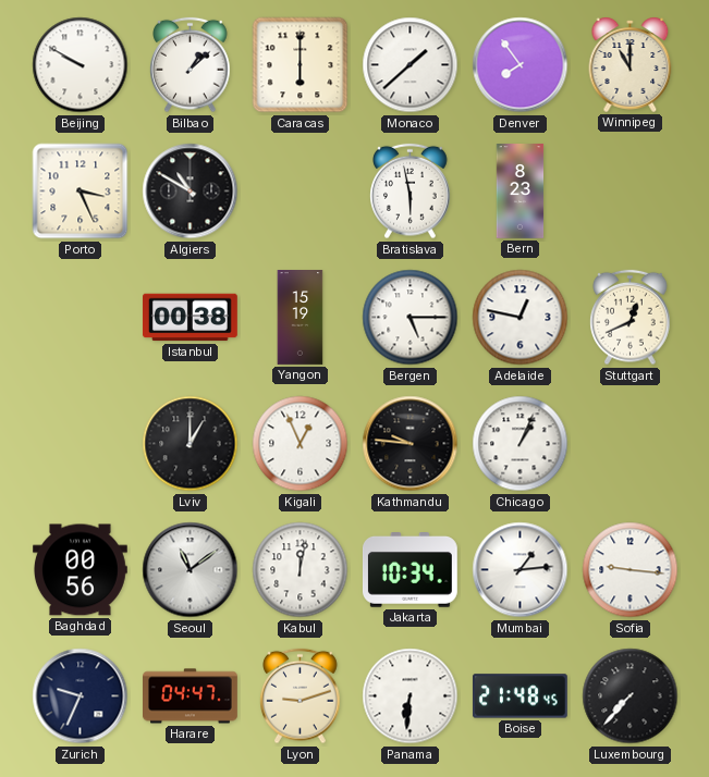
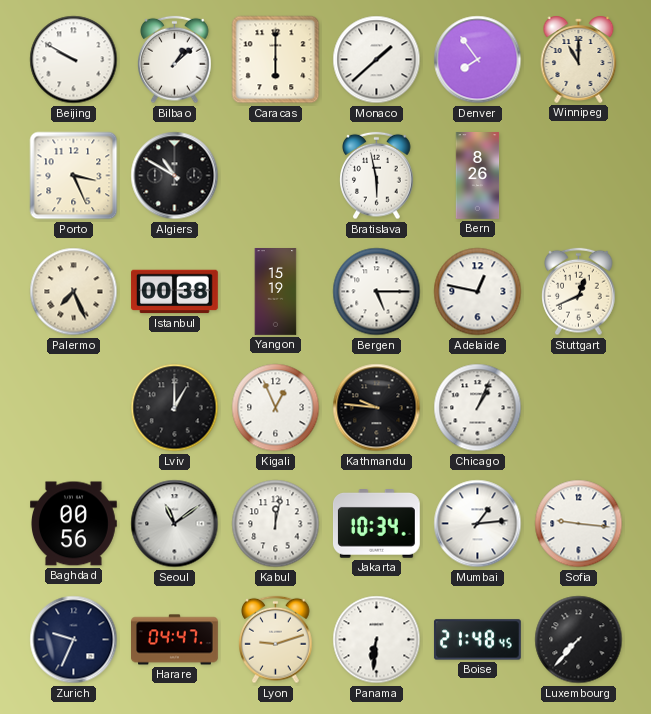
Bern: 8:23 -> 8:26
Palermo: none -> 7:26
